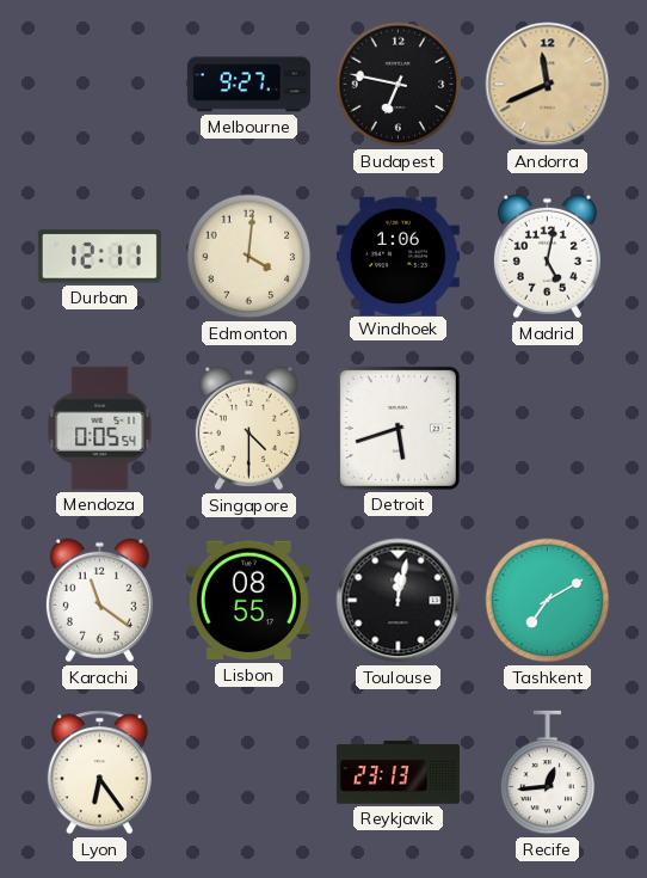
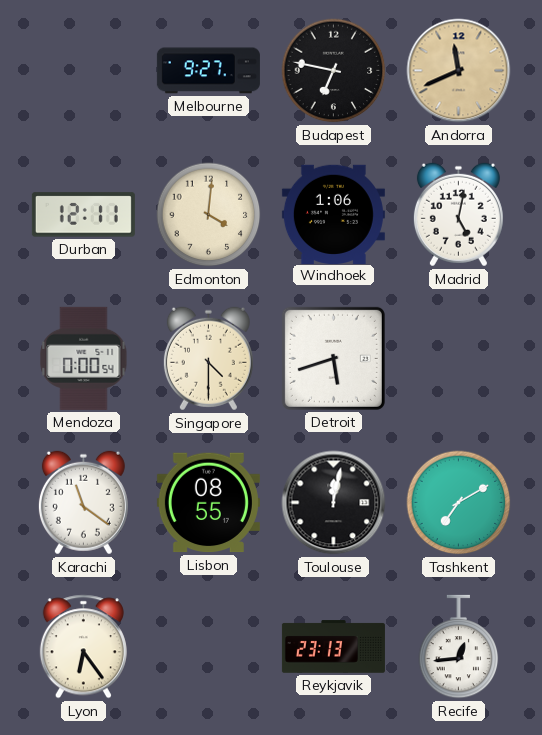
Mendoza: 0:05 -> 0:00
